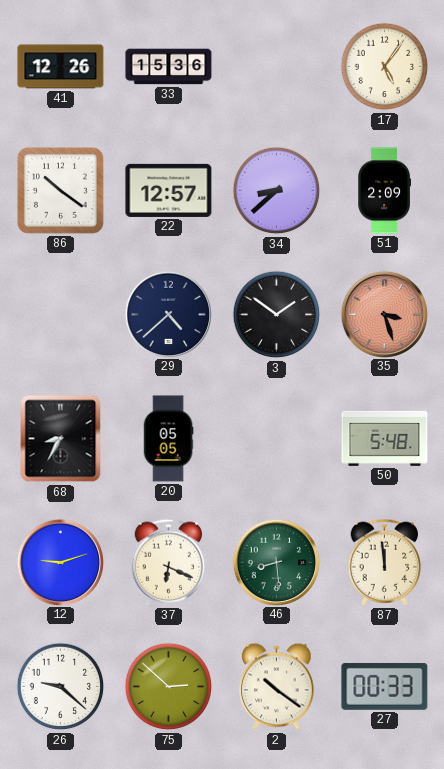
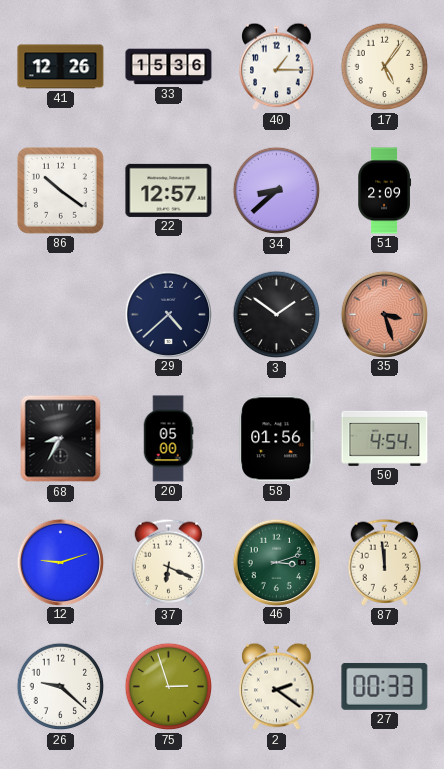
40: none -> 1:15
20: 05:05 -> 05:00
58: none -> 01:56
50: 5:48 -> 4:54
46: 8:29 -> 3:12
75: 2:52 -> 2:57
2: 10:21 -> 2:21
